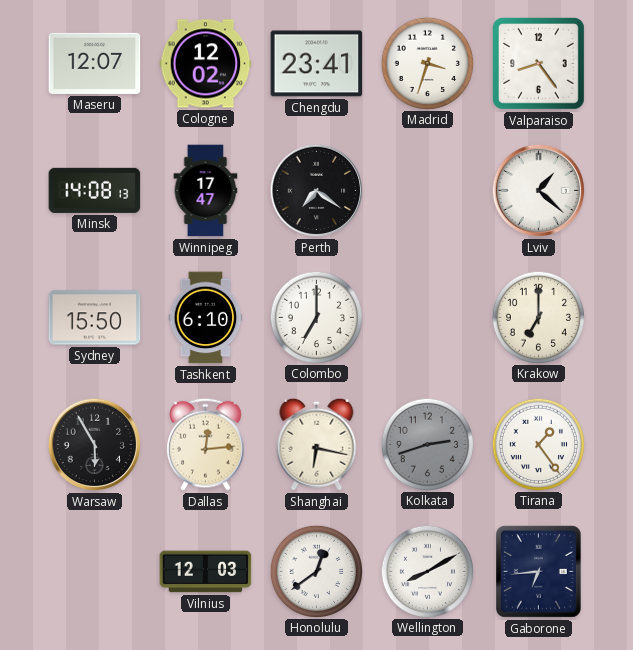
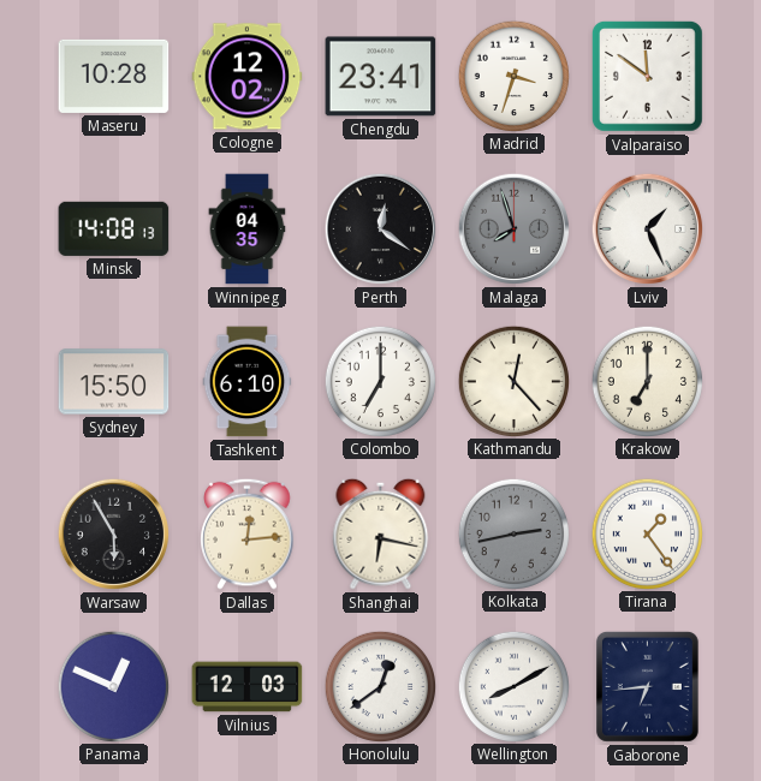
Maseru: 12:07 -> 10:28
Valparaiso: 8:24 -> 11:51
Winnipeg: 17:47 -> 04:35
Perth: 7:21 -> 12:21
Malaga: none -> 7:57
Lviv: 1:22 -> 1:26
Kathmandu: none -> 12:23
Kolkata: 2:42 -> 2:43
Panama: none -> 12:49
